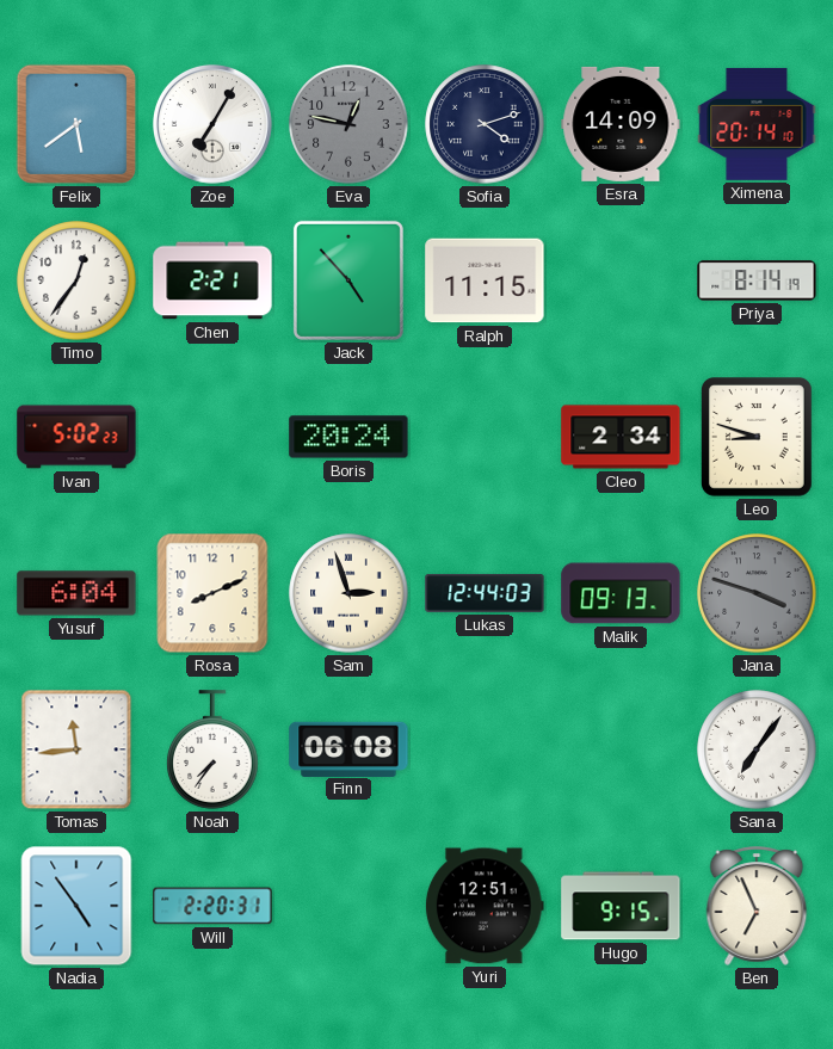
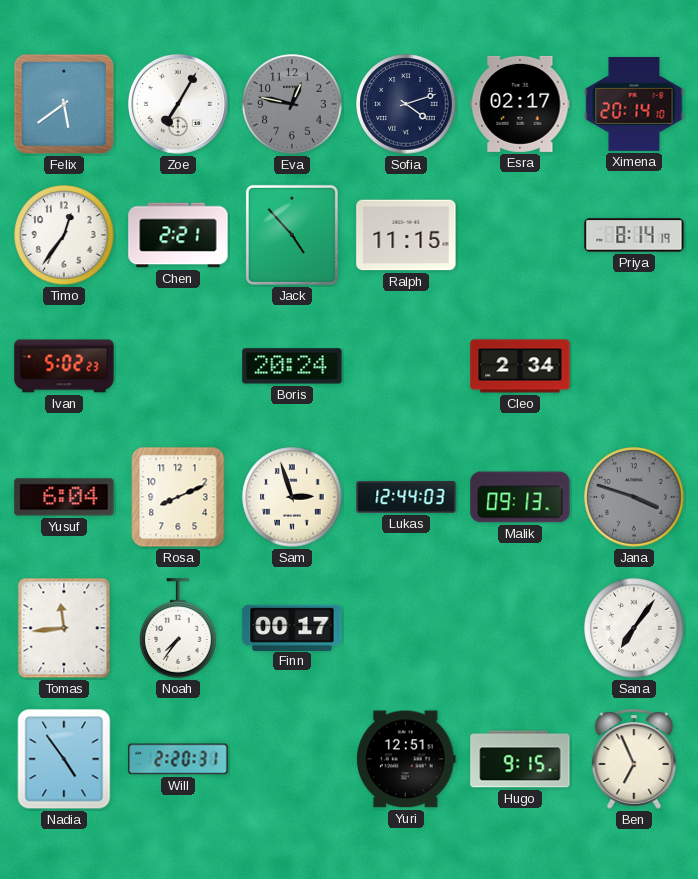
Esra: 14:09 -> 02:17
Leo: 8:48 -> none
Finn: 06:08 -> 00:17
